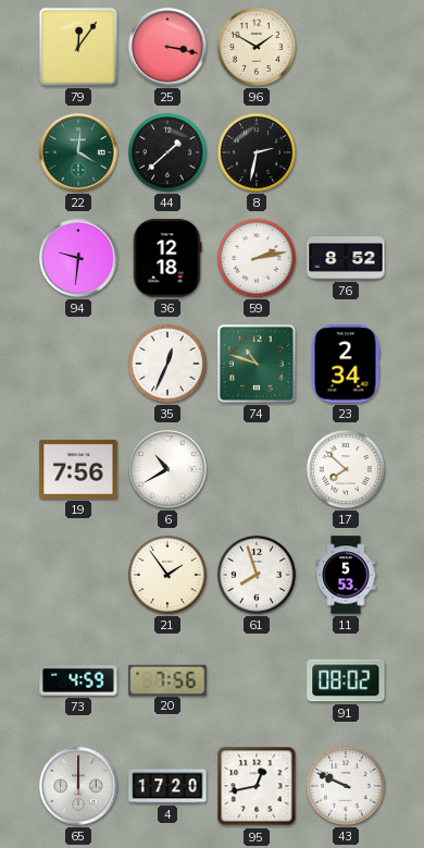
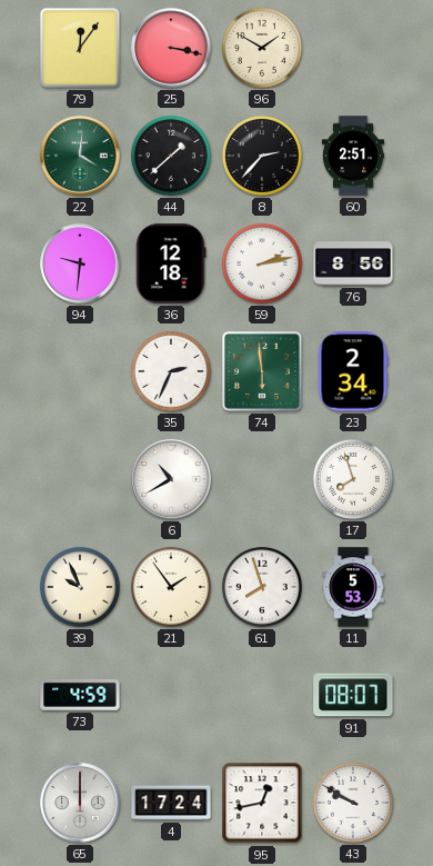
8: 2:32 -> 2:37
60: none -> 2:51
76: 8:52 -> 8:56
35: 12:34 -> 2:34
74: 10:48 -> 5:59
19: 7:56 -> none
17: 7:52 -> 7:57
39: none -> 9:56
20: 7:56 -> none
91: 08:02 -> 08:07
4: 17:20 -> 17:24
43: 9:49 -> 9:50
